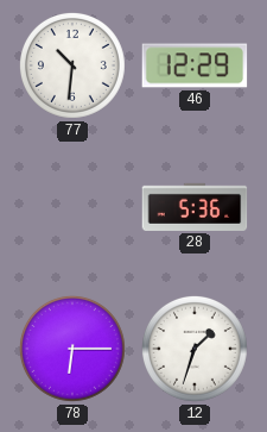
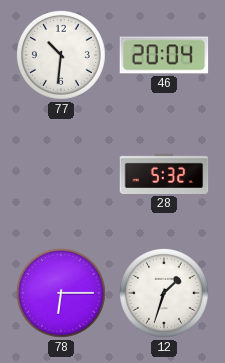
46: 12:29 -> 20:04
28: 5:36 -> 5:32
